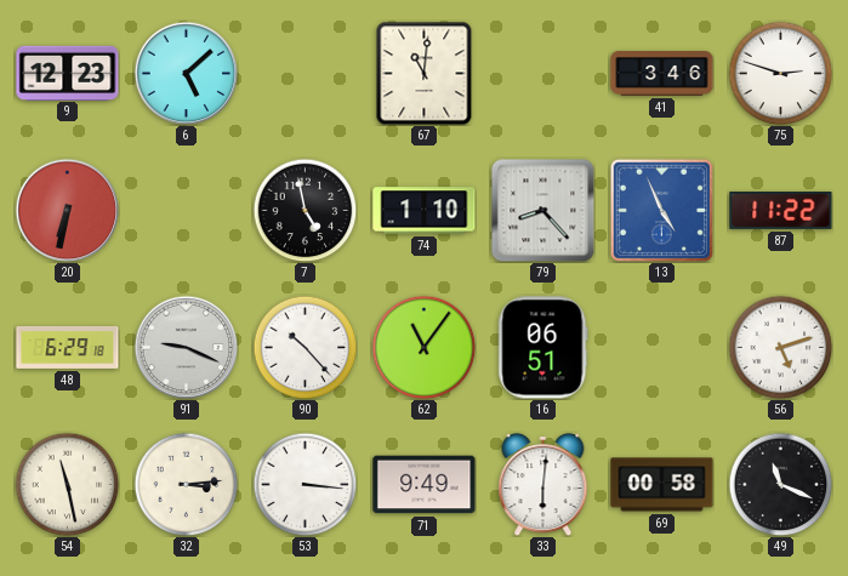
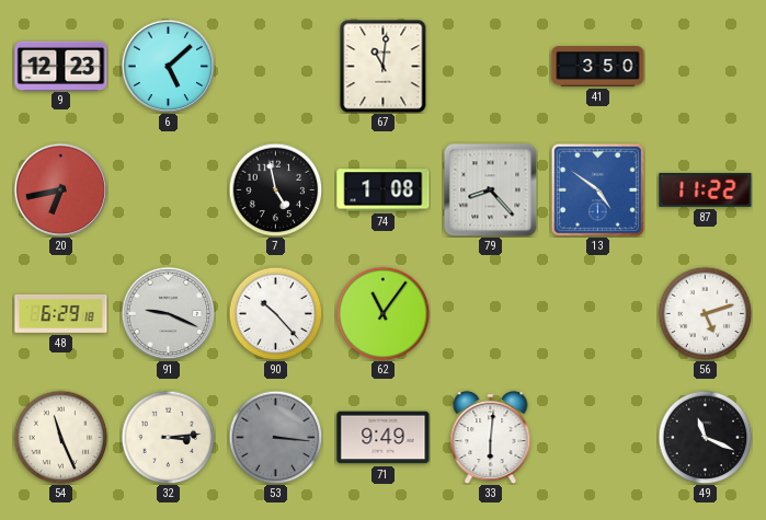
41: 3:46 -> 3:50
75: 2:48 -> none
20: 6:32 -> 6:43
74: 1:10 -> 1:08
13: 4:56 -> 4:51
16: 06:51 -> none
54: 11:28 -> 11:26
53 dial: white -> grey
69: 00:58 -> none
